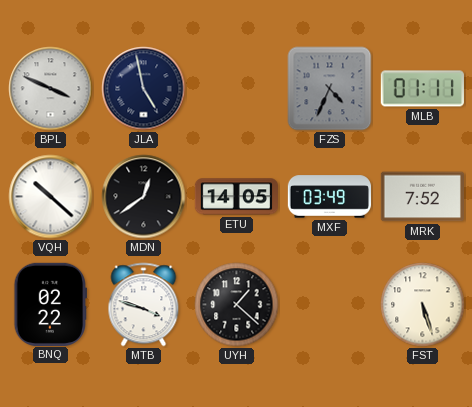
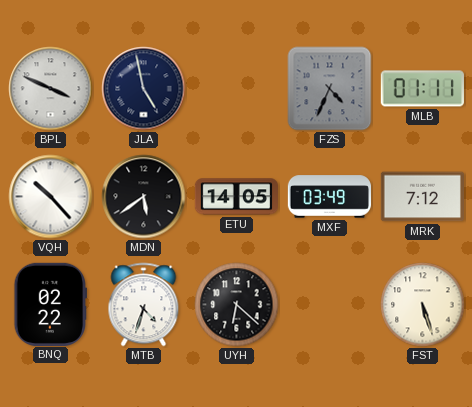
VQH: 10:22 -> 10:23
MDN: 12:39 -> 5:39
MRK: 7:52 -> 7:12
MTB: 3:48 -> 4:33
UYH: 1:22 -> 6:22
